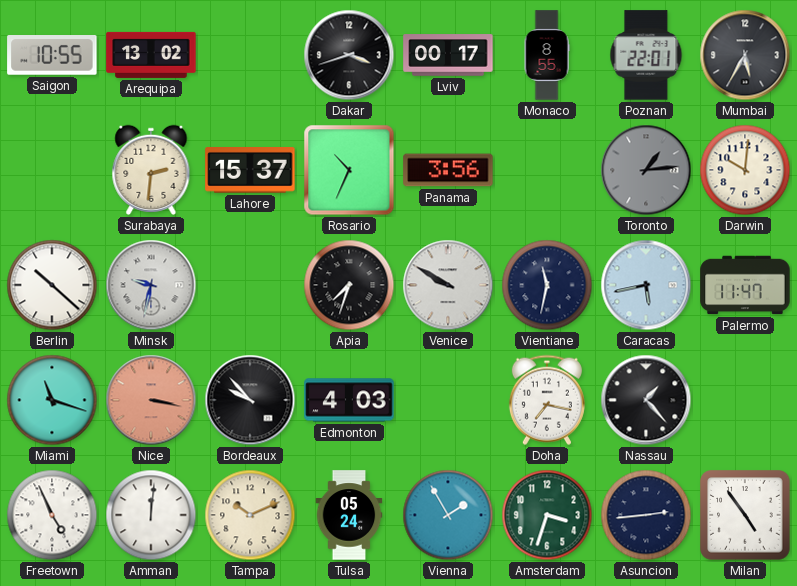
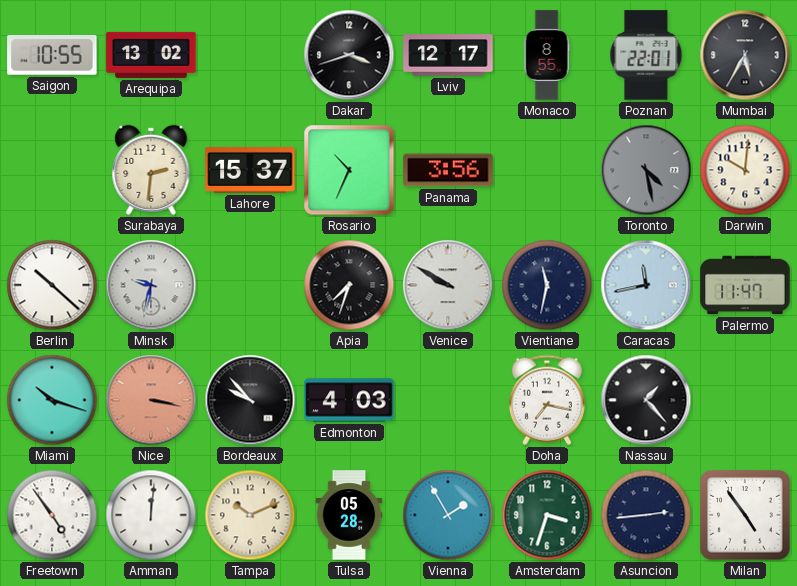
Lviv: 00:17 -> 12:17
Toronto: 1:14 -> 4:28
Caracas: 5:43 -> 11:43
Miami: 11:18 -> 10:18
Freetown: 4:56 -> 4:54
Tulsa: 05:24 -> 05:28
